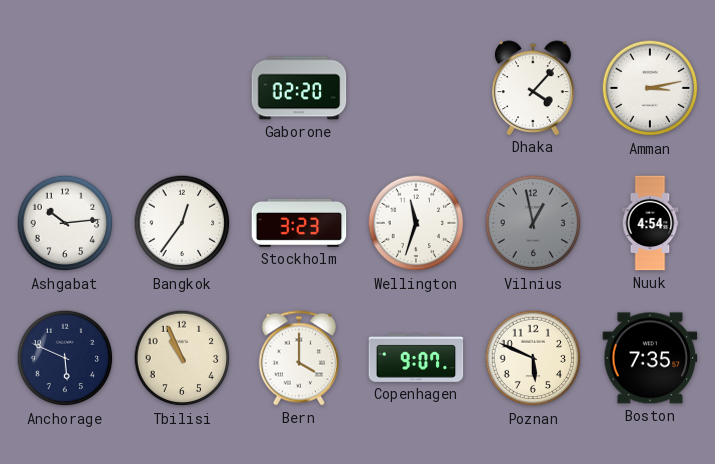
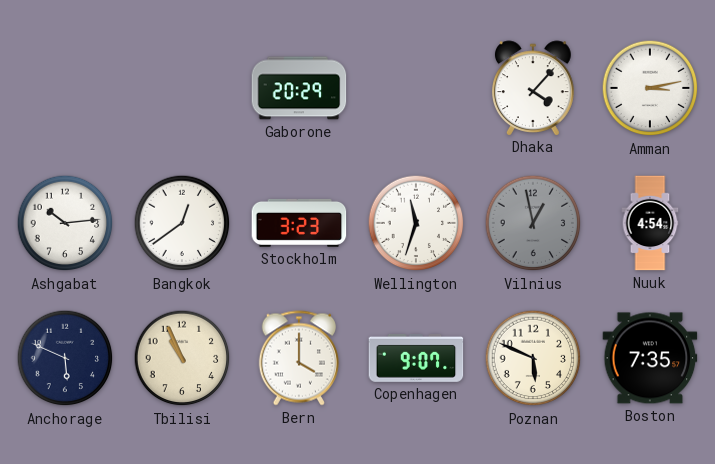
Gaborone: 02:20 -> 20:29
Bangkok: 12:36 -> 12:39
